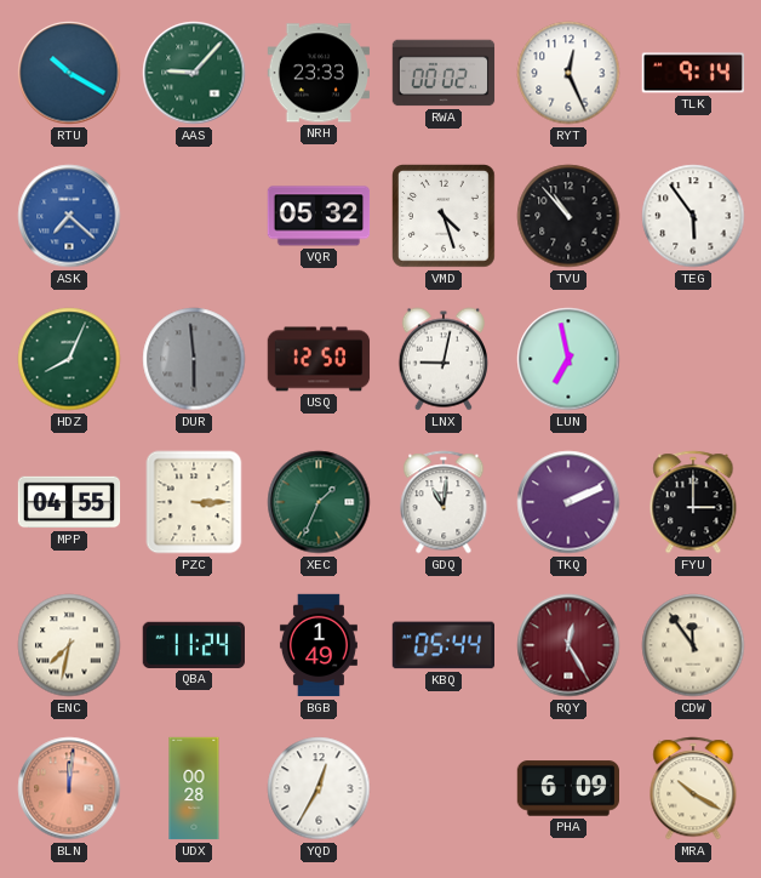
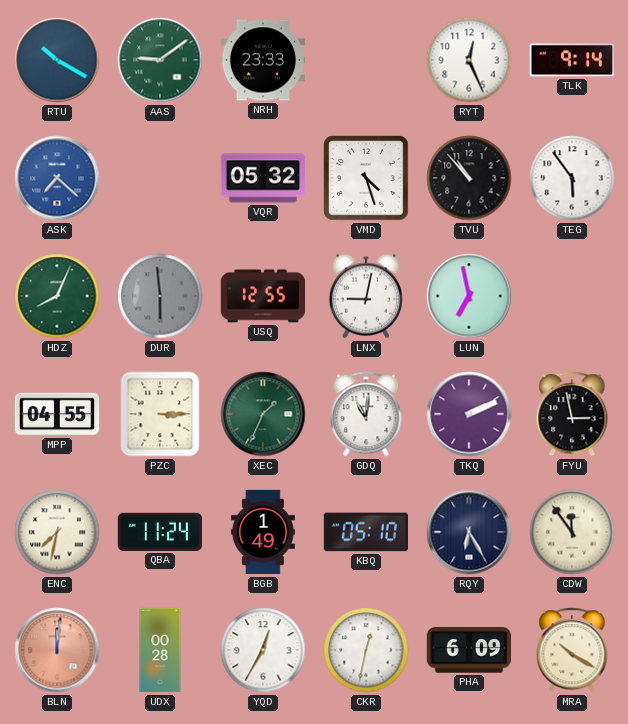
AAS: 9:07 -> 9:09
RWA: 00:02 -> none
USQ: 12:50 -> 12:55
FYU: 3:00 -> 2:58
KBQ: 05:44 -> 05:10
RQY: 12:25 -> 6:25
RQY dial: burgundy -> navy
CKR: none -> 12:32
